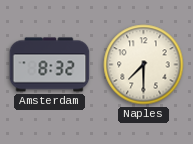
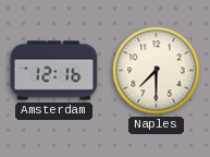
Amsterdam: 8:32 -> 12:16
